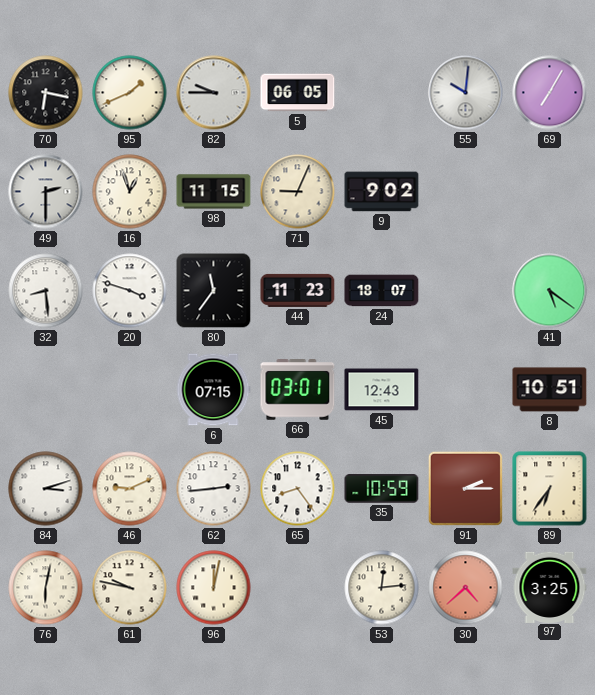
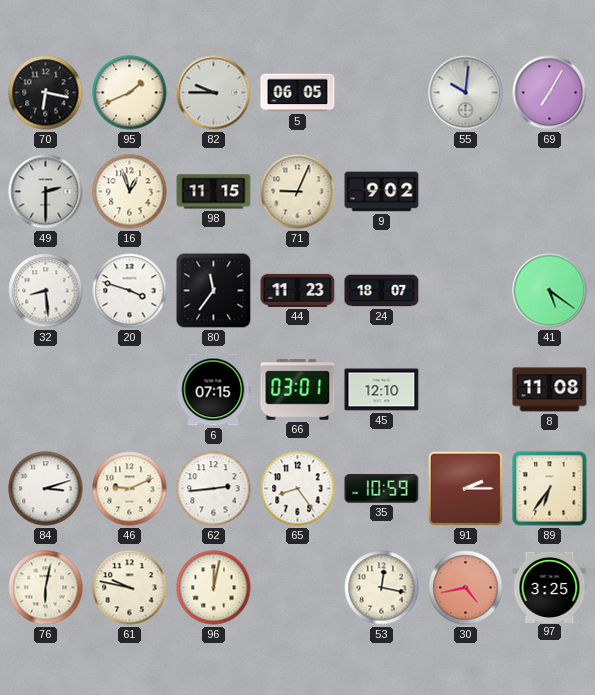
45: 12:43 -> 12:10
8: 10:51 -> 11:08
53: 12:14 -> 12:17
30: 4:38 -> 4:43
